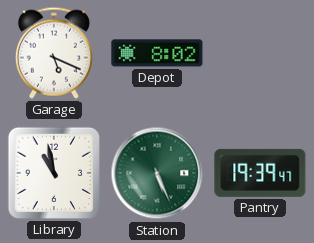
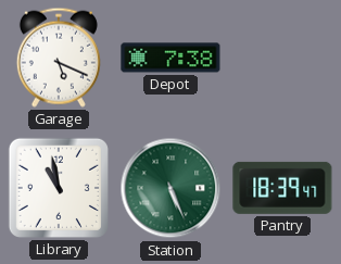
Depot: 8:02 -> 7:38
Pantry: 19:39 -> 18:39
